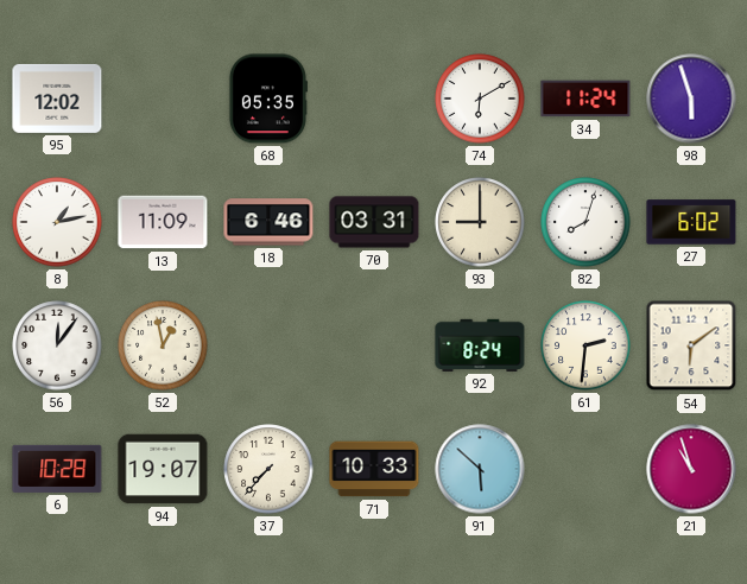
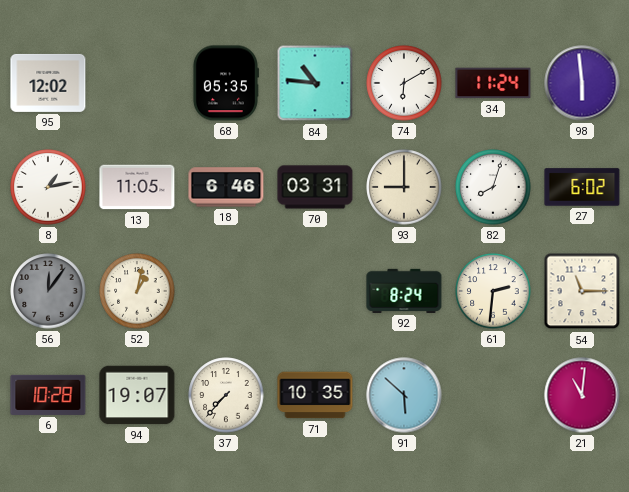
84: none -> 10:46
98: 5:57 -> 5:59
13: 11:09 -> 11:05
56 dial: white -> grey
52: 12:58 -> 1:02
54: 6:09 -> 11:15
71: 10:33 -> 10:35
21: 10:57 -> 11:01
